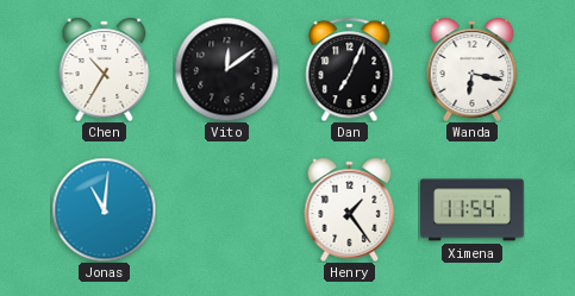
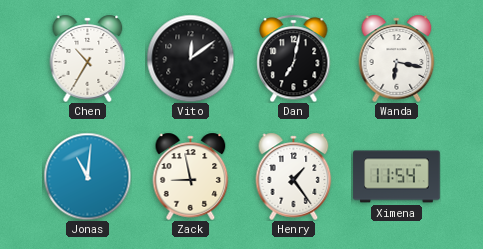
Dan: 7:04 -> 7:02
Zack: none -> 8:58
